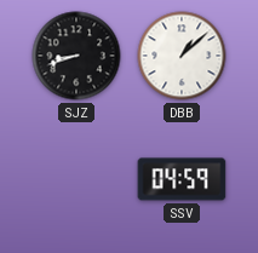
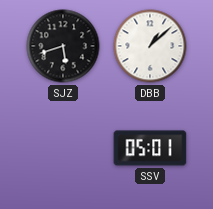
SJZ: 8:42 -> 5:42
SSV: 04:59 -> 05:01
